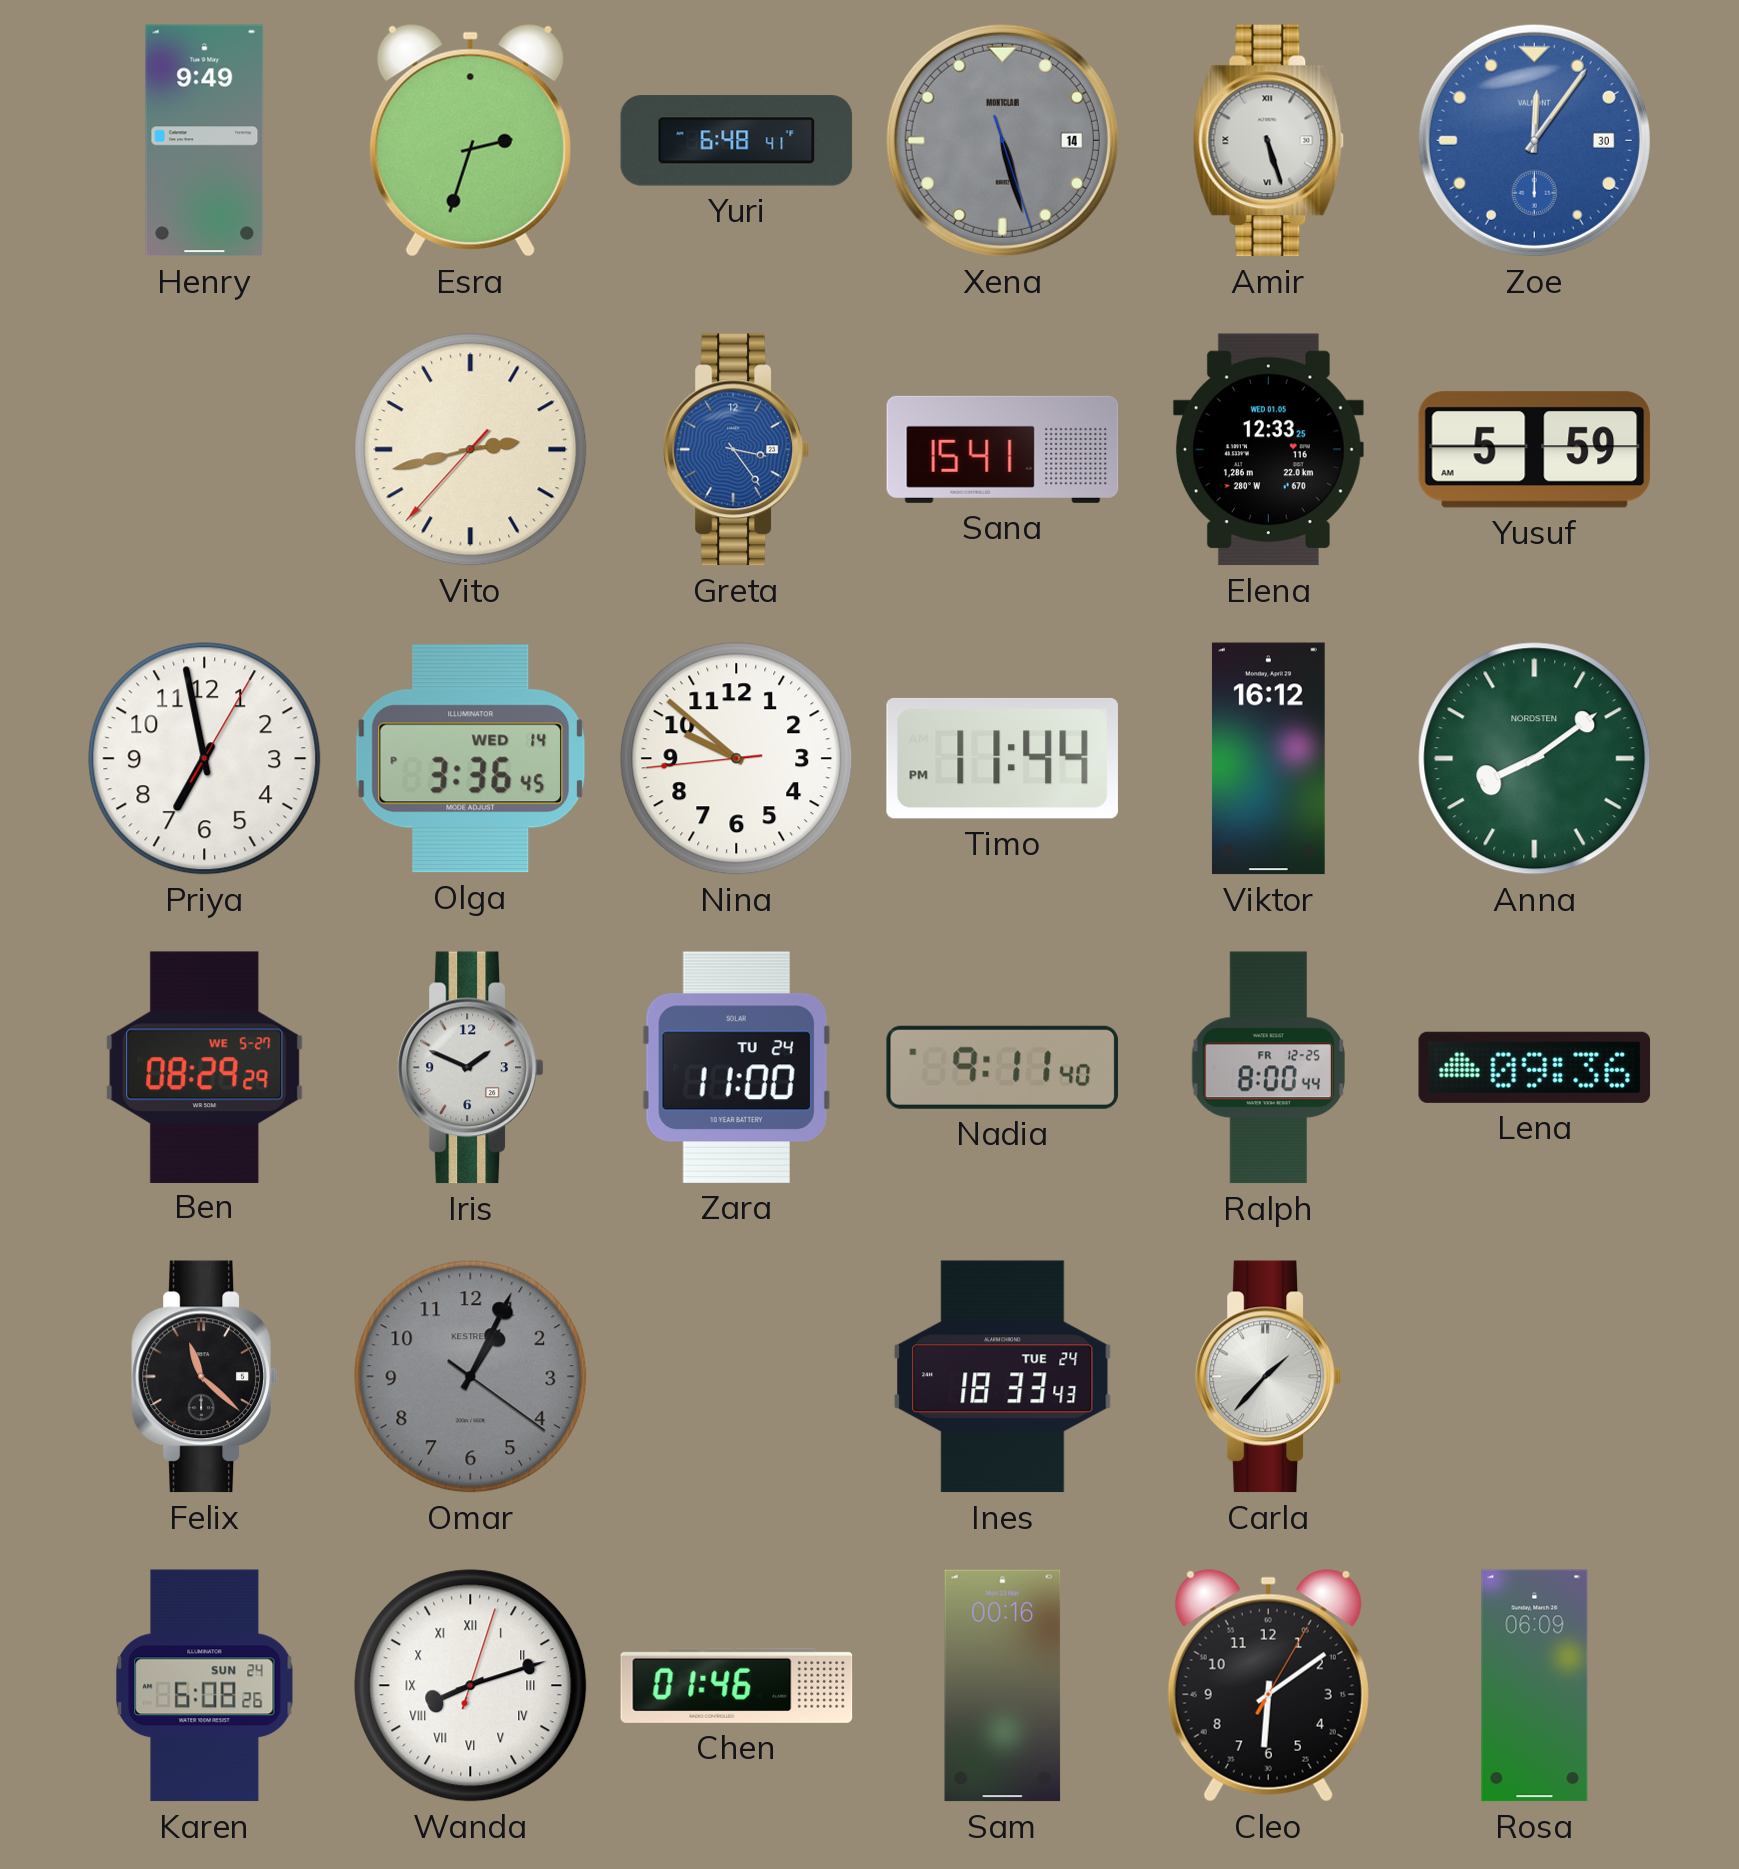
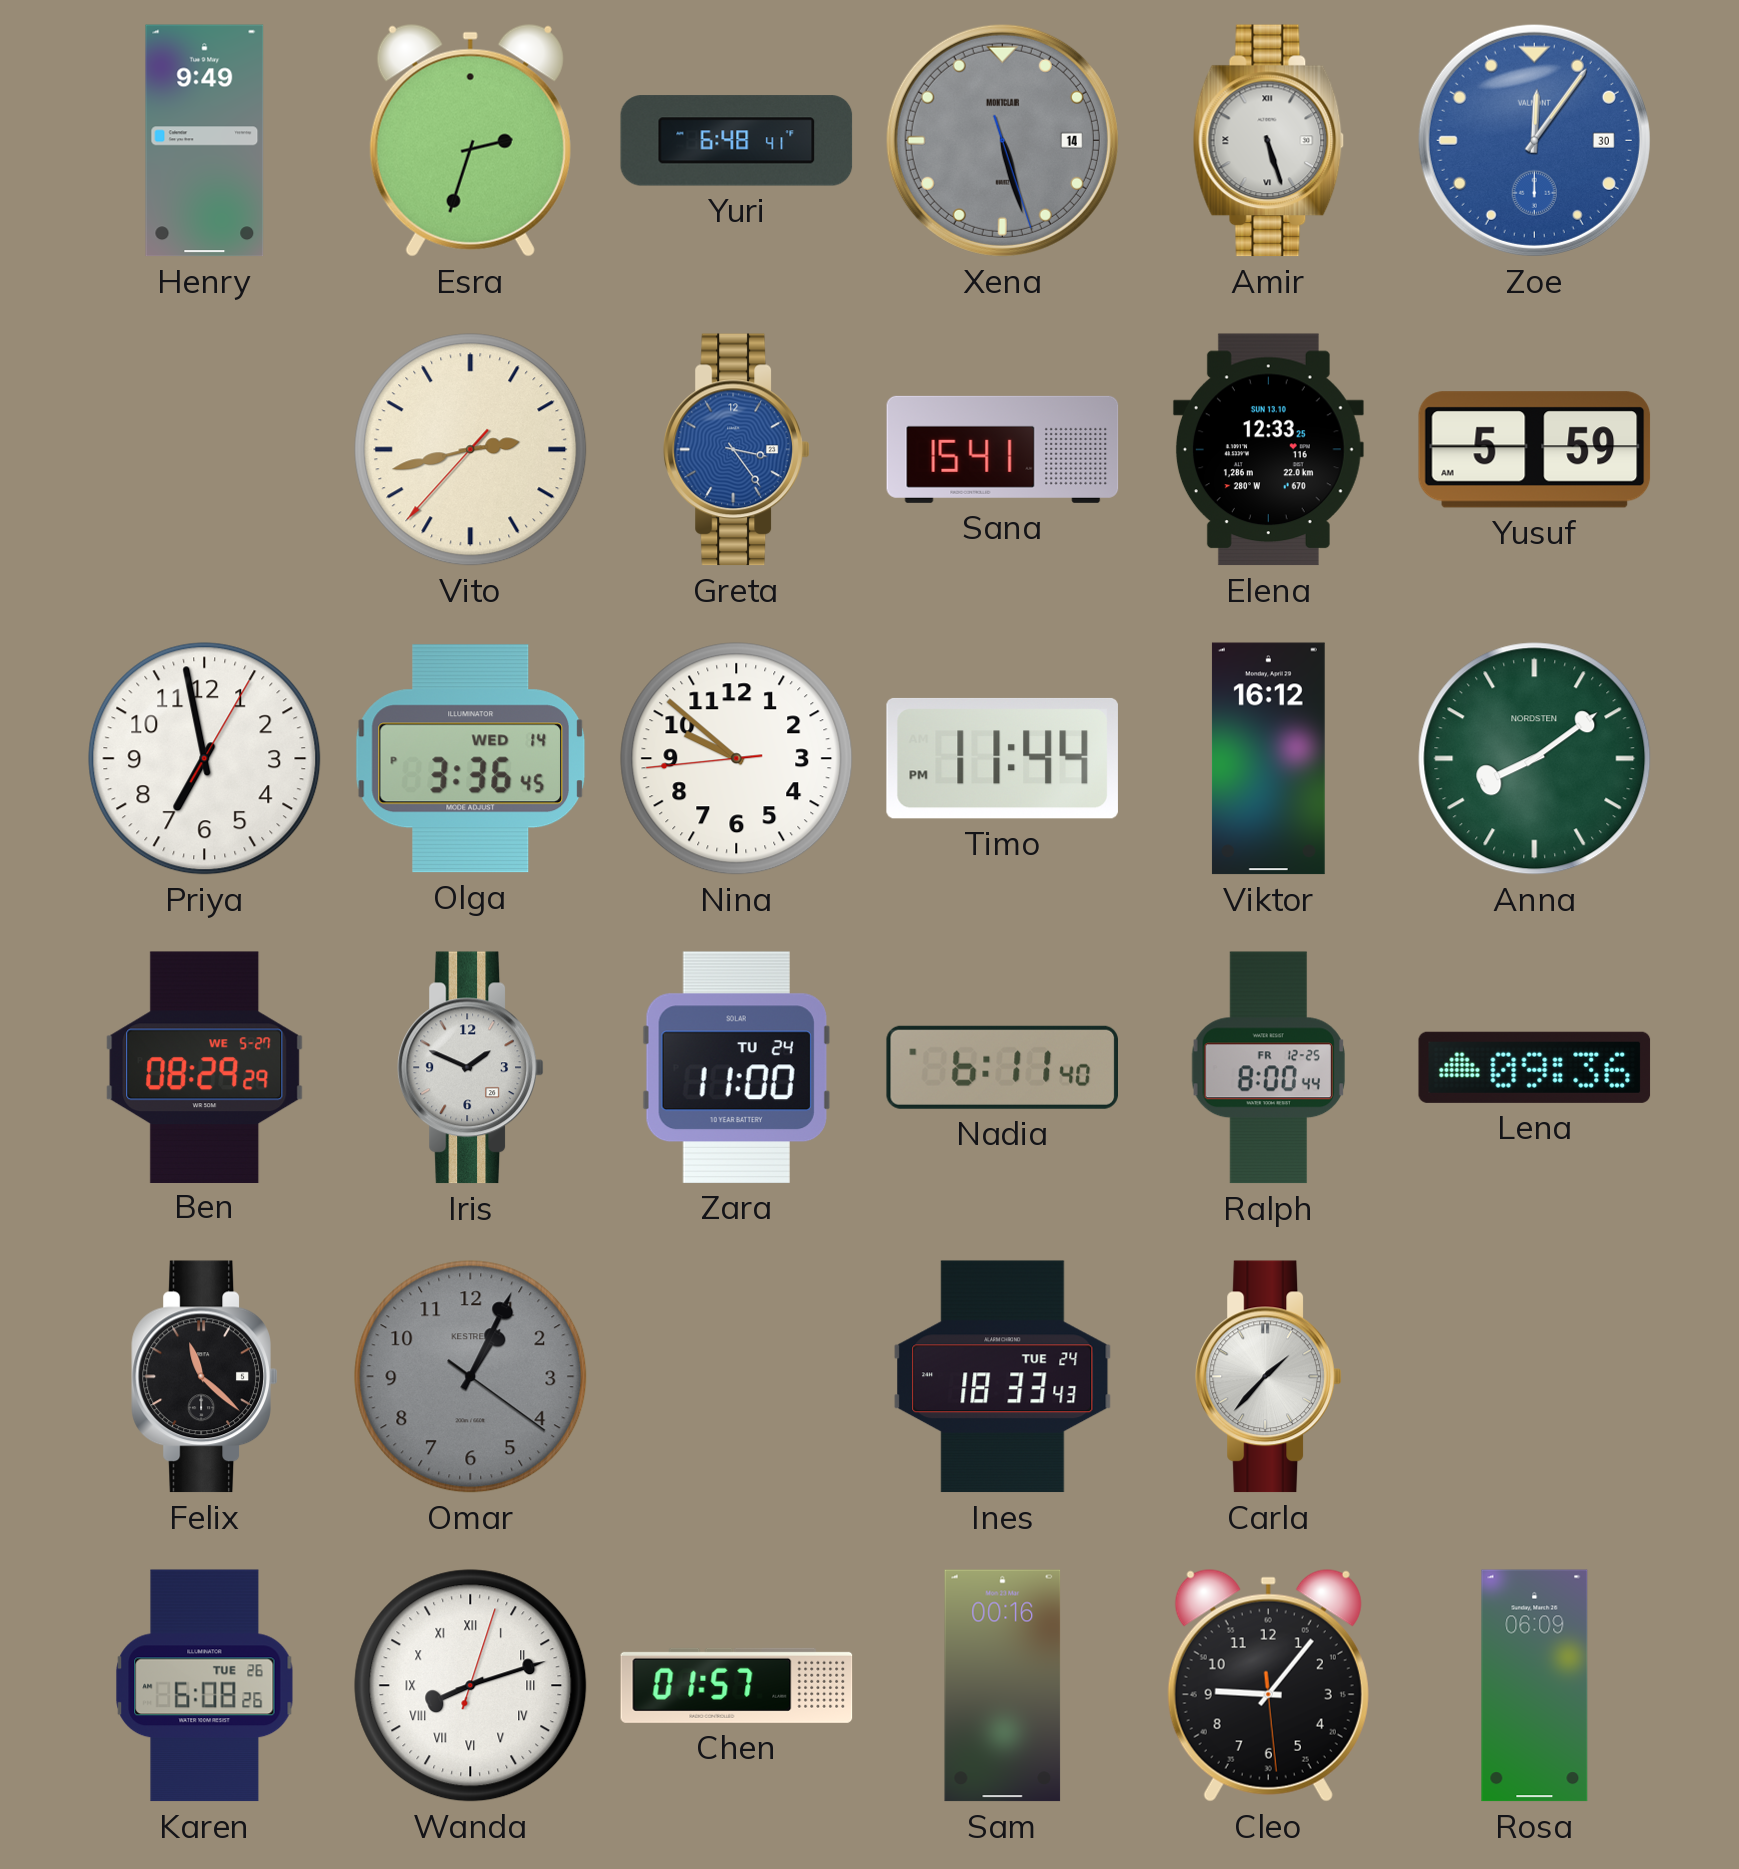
Elena date: WED 01.05 -> SUN 13.10
Nadia: 9:11 -> 6:11
Karen date: SUN 24 -> TUE 26
Chen: 01:46 -> 01:57
Cleo: 6:09 -> 9:06
